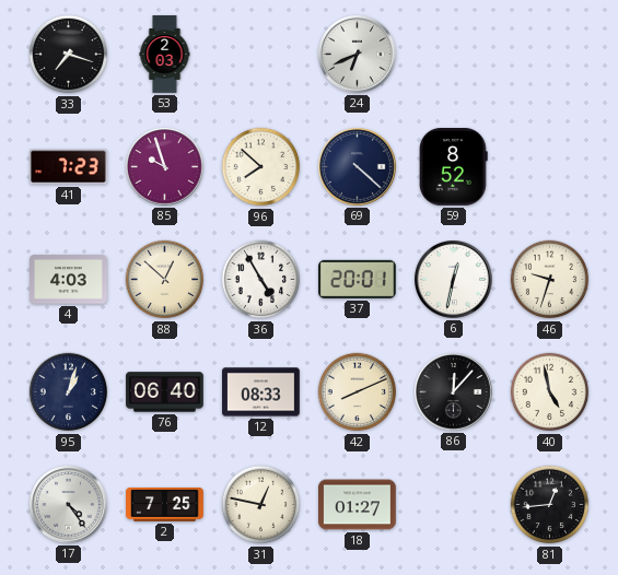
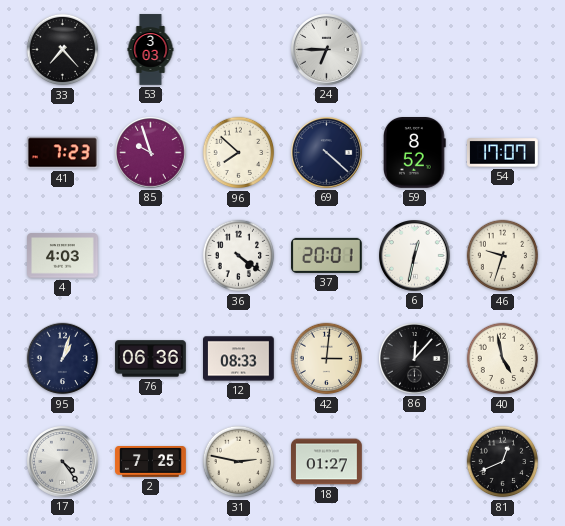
33: 7:18 -> 7:23
53: 2:03 -> 3:03
24: 6:41 -> 6:45
54: none -> 17:07
88: 12:52 -> none
36: 4:55 -> 4:21
76: 06:40 -> 06:36
42: 8:11 -> 3:01
31: 12:47 -> 2:47
81: 12:44 -> 12:41
